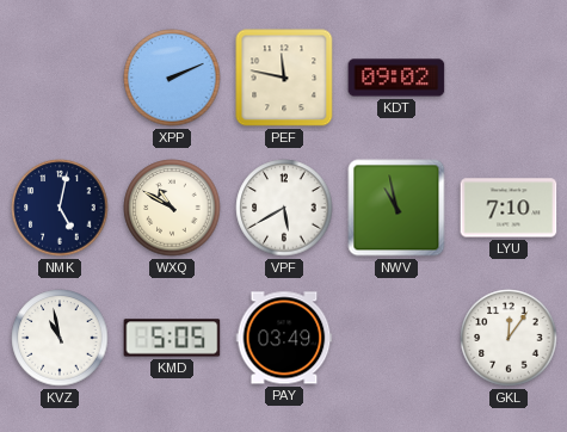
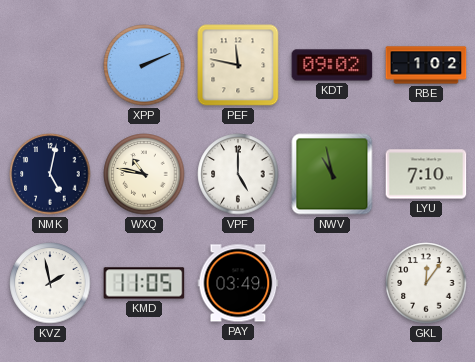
RBE: none -> 1:02
WXQ: 10:50 -> 10:47
VPF: 5:40 -> 5:00
KVZ: 10:58 -> 1:58
KMD: 5:05 -> 11:05
